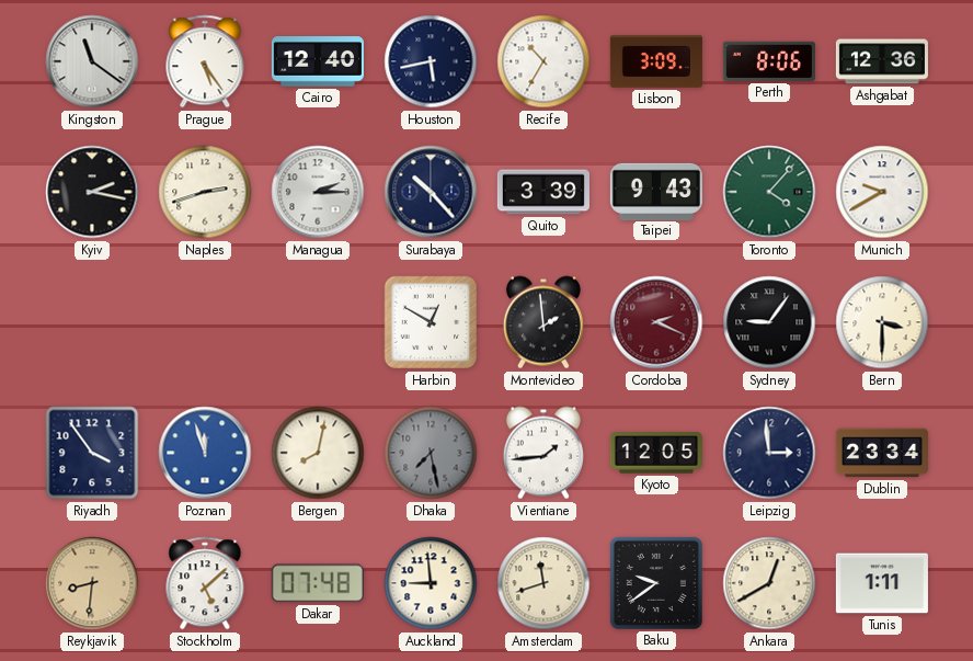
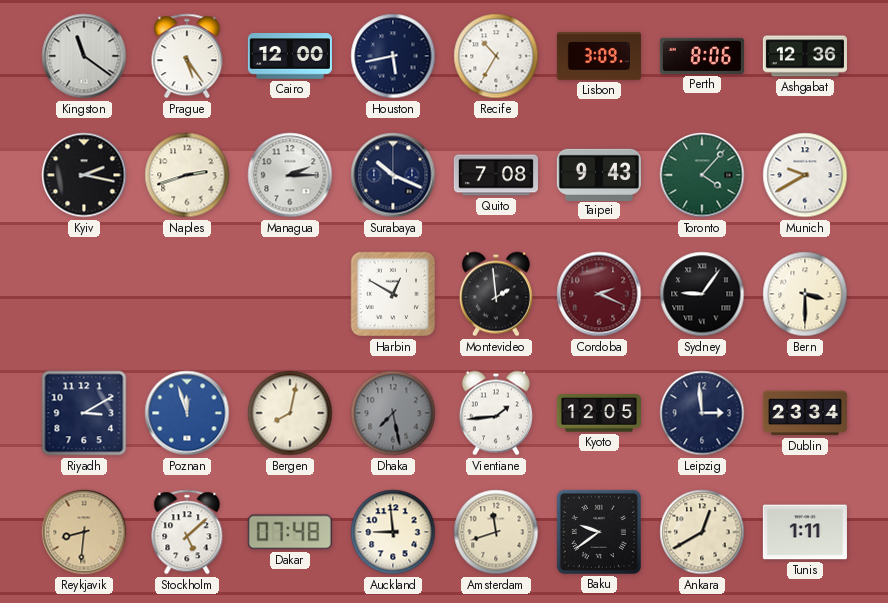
Cairo: 12:40 -> 12:00
Surabaya: 10:23 -> 10:19
Quito: 3:39 -> 7:08
Riyadh: 3:54 -> 3:10
